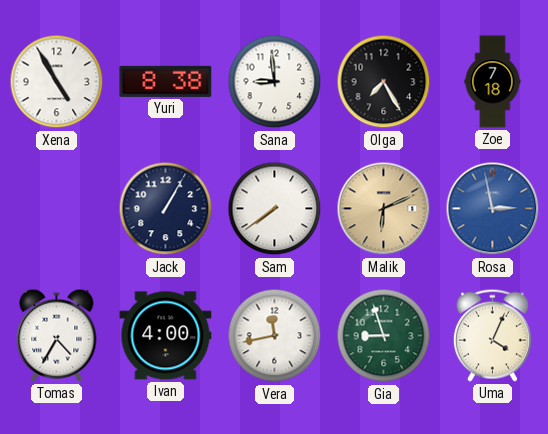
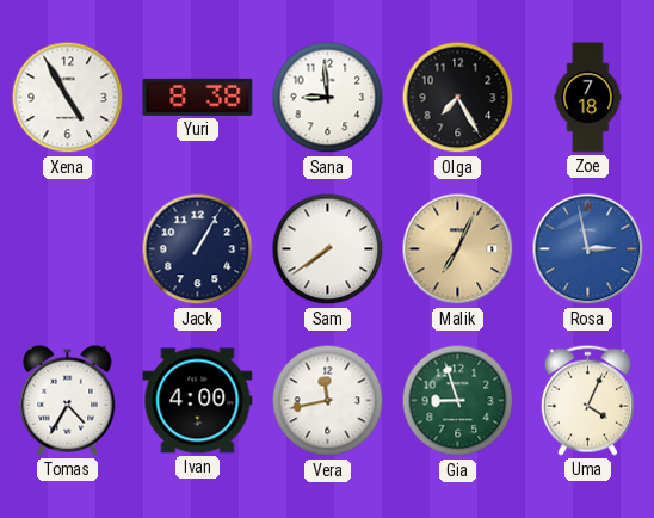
Malik: 6:11 -> 7:04
